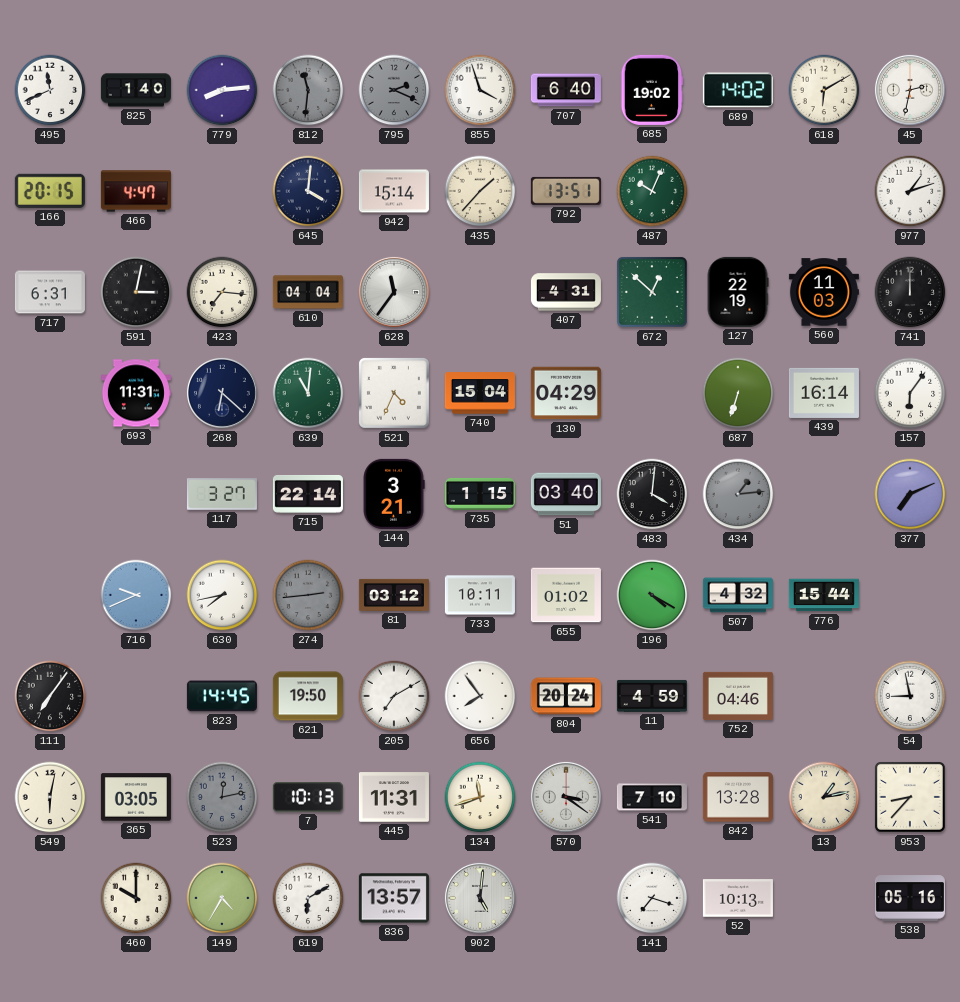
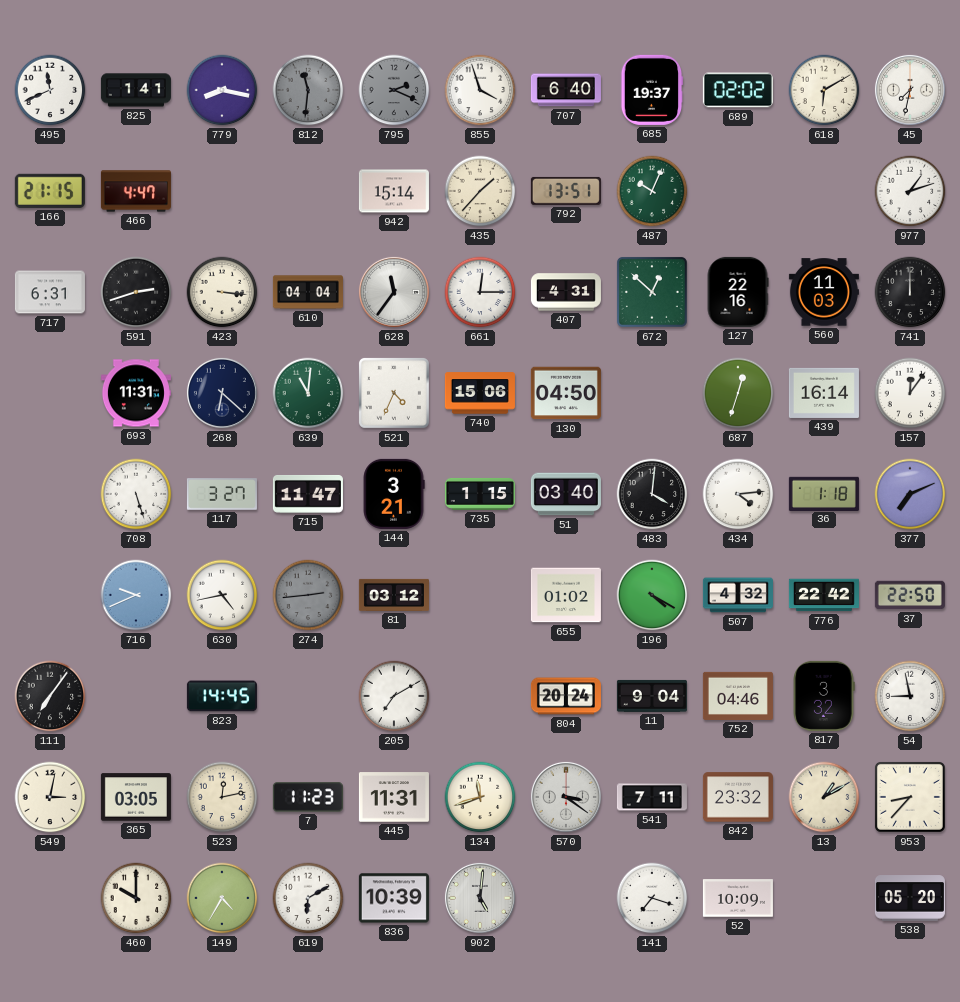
825: 1:40 -> 1:41
779: 8:14 -> 8:17
685: 19:02 -> 19:37
689: 14:02 -> 02:02
45: 2:32 -> 7:32
166: 20:15 -> 21:15
645: 4:01 -> none
591: 3:02 -> 2:42
423: 7:16 -> 3:16
661: none -> 12:15
127: 22:19 -> 22:16
740: 15:04 -> 15:06
130: 04:29 -> 04:50
687: 6:33 -> 12:33
157: 6:06 -> 12:06
708: none -> 5:27
715: 22:14 -> 11:47
434: 1:14 -> 4:14
434 dial: grey -> white
36: none -> 1:18
630: 7:43 -> 4:43
733: 10:11 -> none
776: 15:44 -> 22:42
37: none -> 22:50
621: 19:50 -> none
656: 7:54 -> none
11: 4:59 -> 9:04
817: none -> 3:32
549: 6:02 -> 3:02
523 dial: grey -> cream
7: 10:13 -> 11:23
541: 7:10 -> 7:11
842: 13:28 -> 23:32
13: 1:13 -> 1:10
836: 13:57 -> 10:39
52: 10:13 -> 10:09
538: 05:16 -> 05:20
